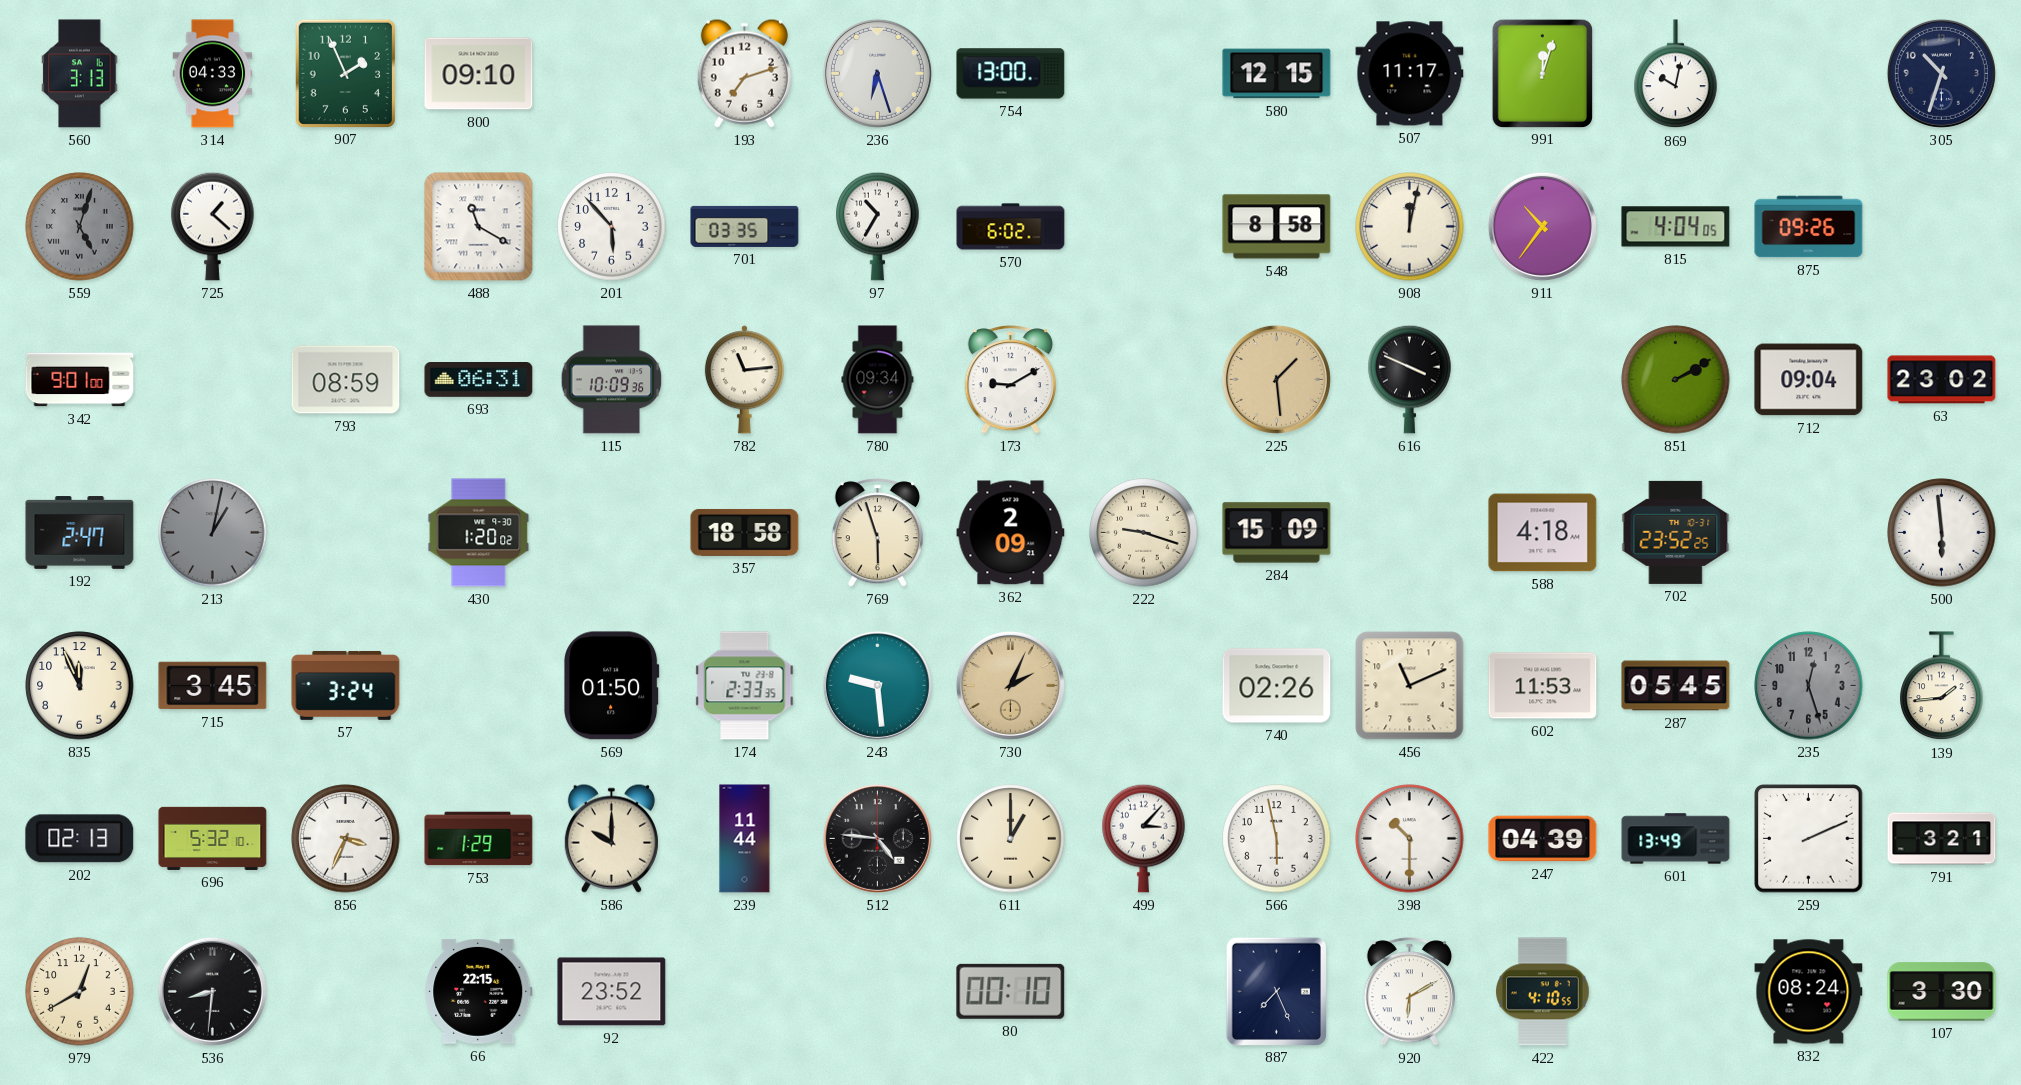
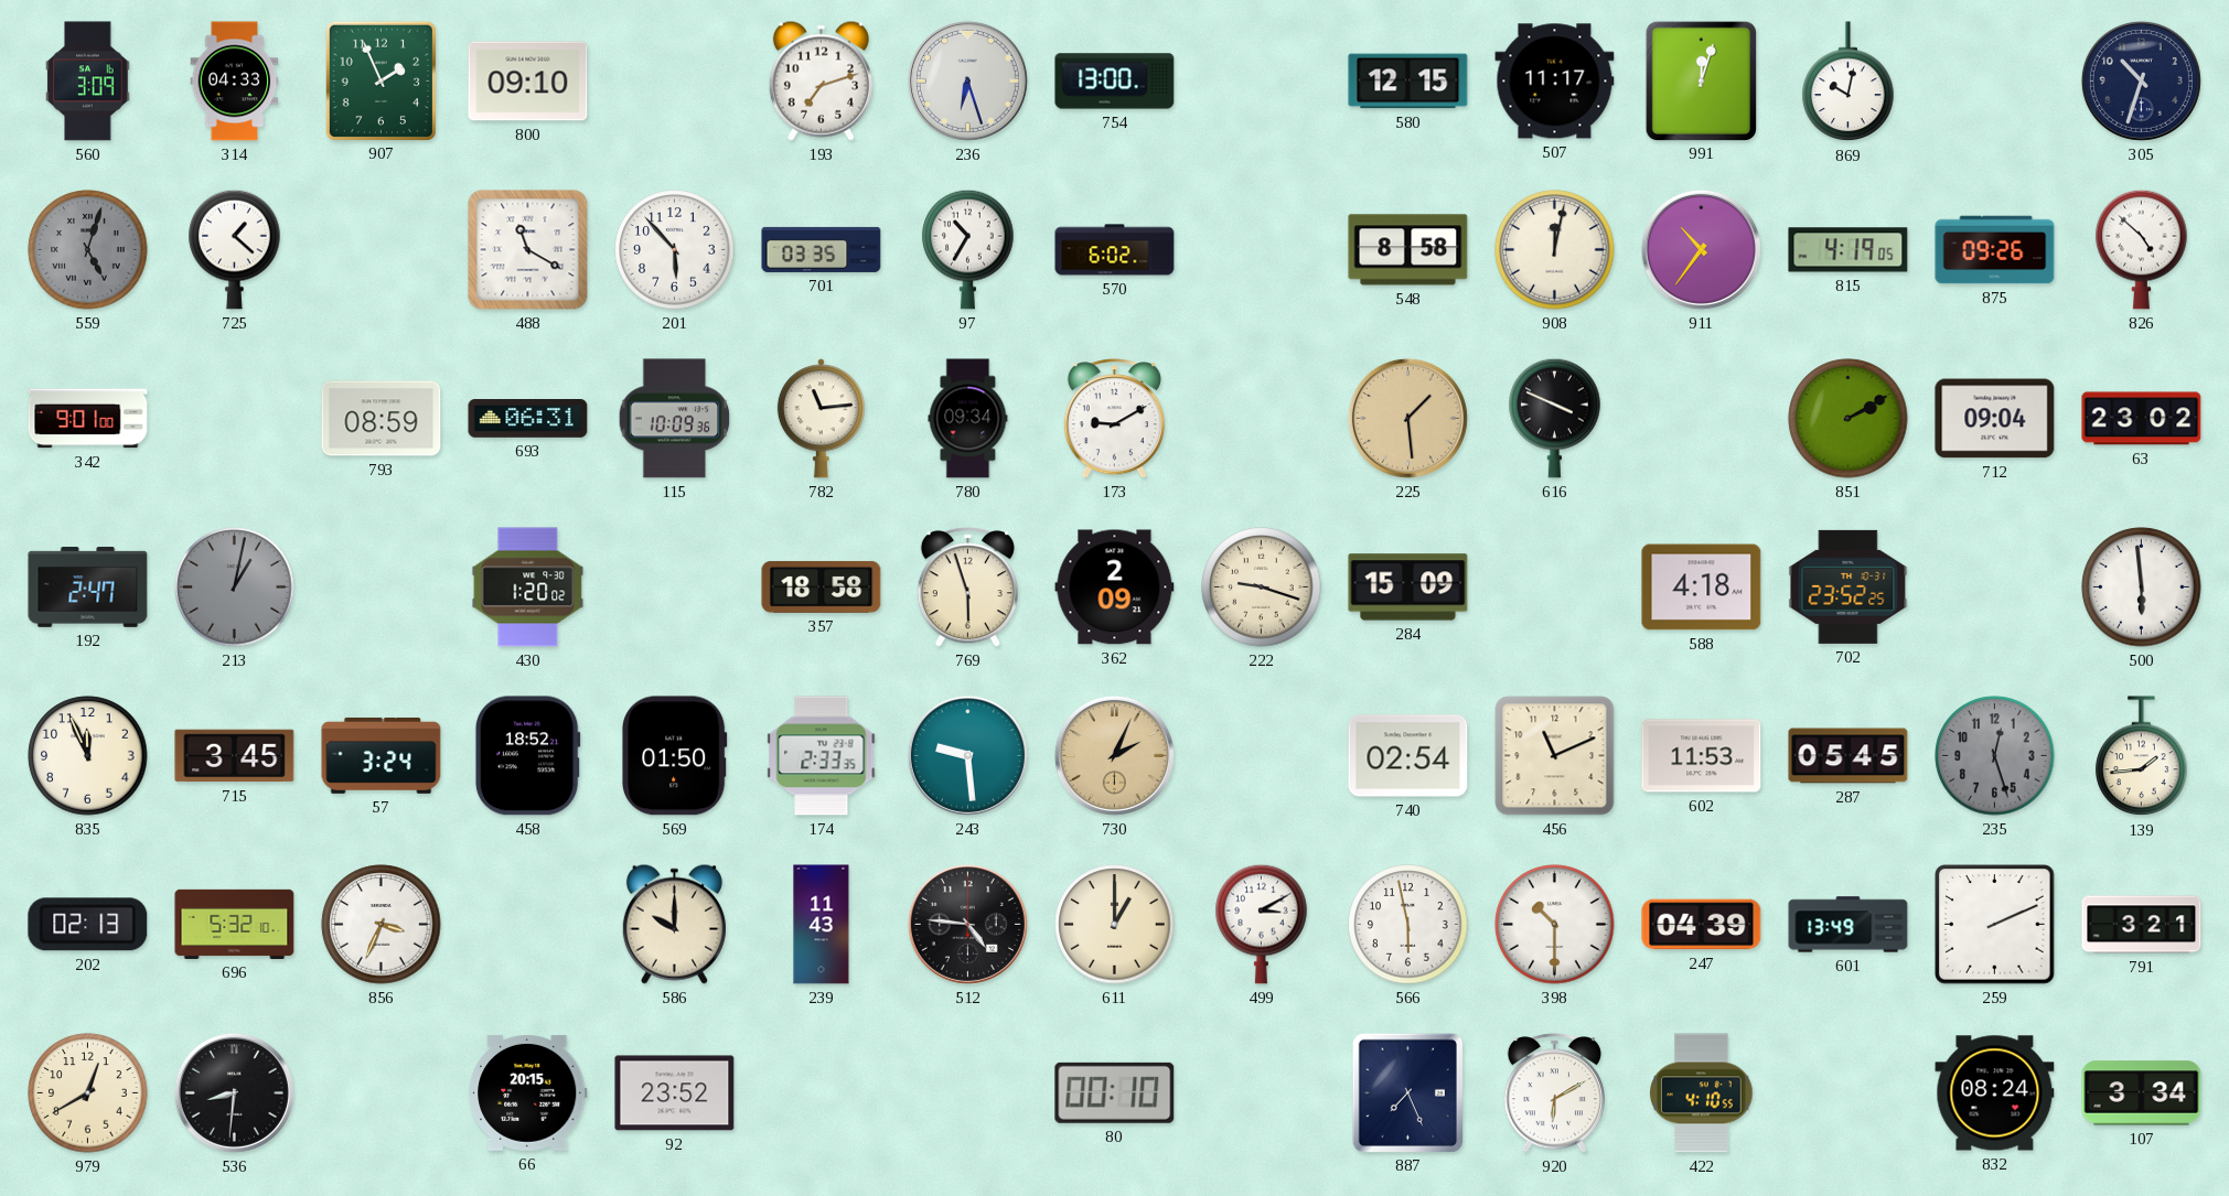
560: 3:13 -> 3:09
815: 4:04 -> 4:19
826: none -> 4:52
458: none -> 18:52
740: 02:26 -> 02:54
753: 1:29 -> none
239: 11:44 -> 11:43
499: 3:07 -> 3:10
66: 22:15 -> 20:15
107: 3:30 -> 3:34
